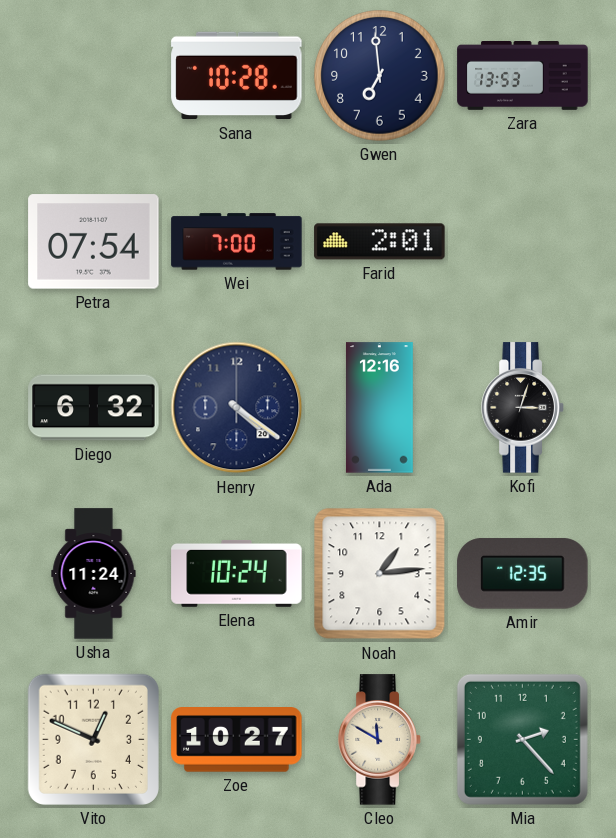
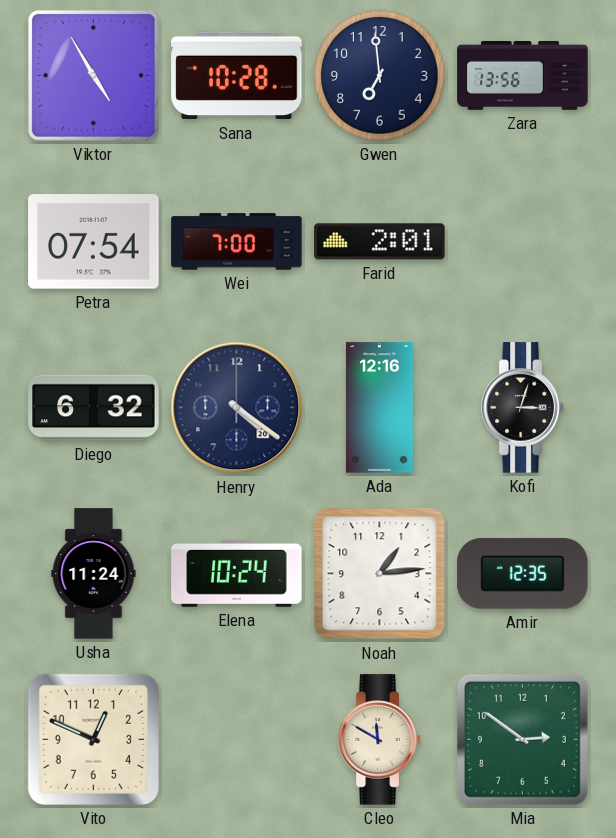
Viktor: none -> 4:55
Zara: 13:53 -> 13:56
Zoe: 10:27 -> none
Mia: 2:23 -> 2:51
